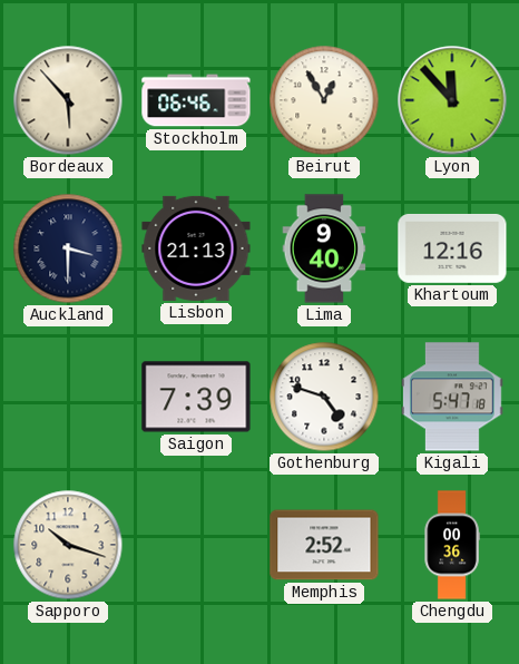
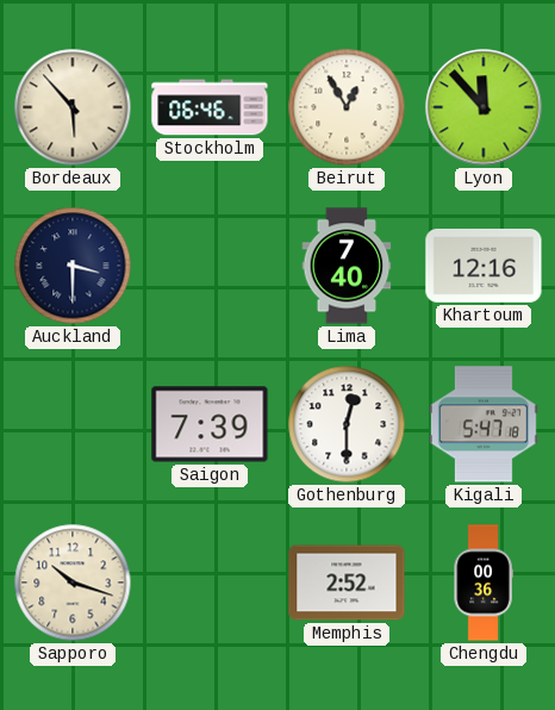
Lisbon: 21:13 -> none
Lima: 9:40 -> 7:40
Gothenburg: 4:48 -> 12:30
